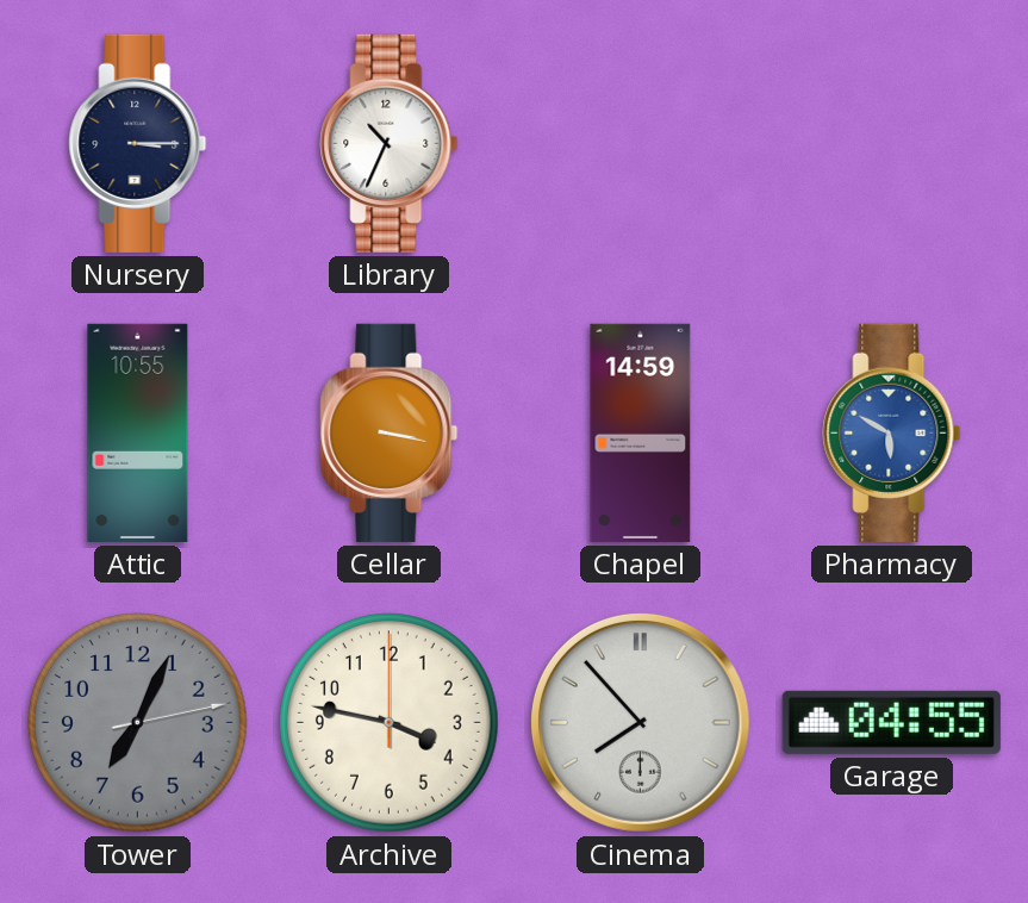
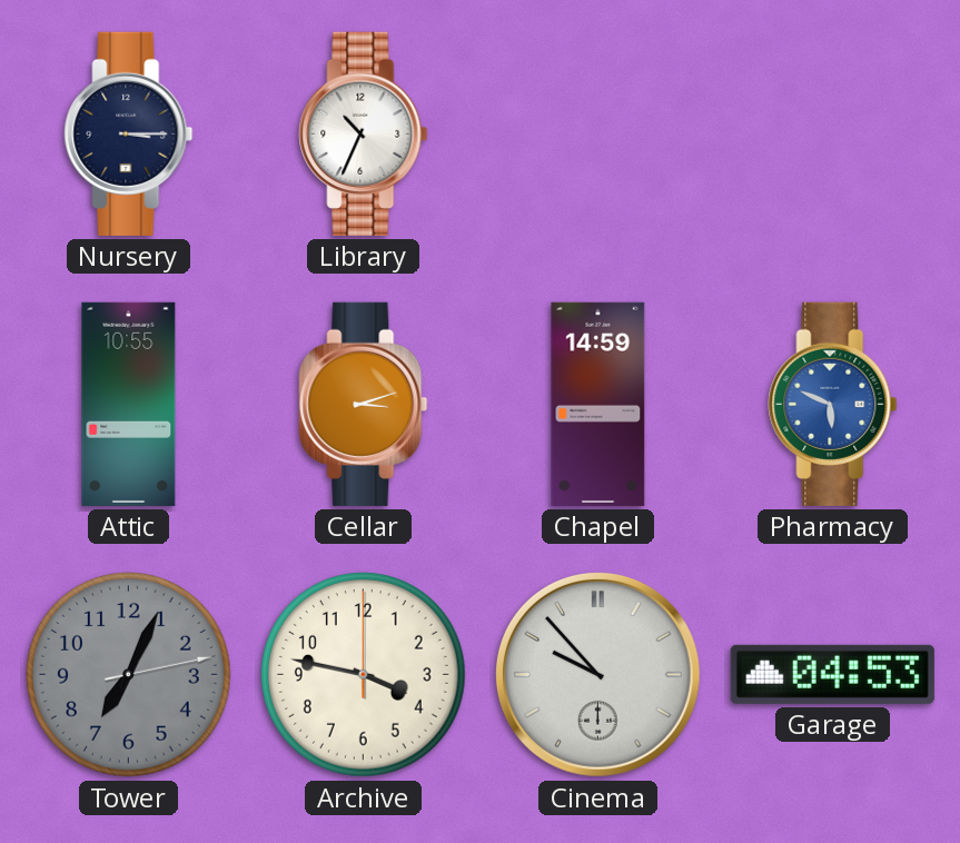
Cellar: 3:17 -> 3:12
Pharmacy: 5:50 -> 5:49
Cinema: 7:53 -> 9:53
Garage: 04:55 -> 04:53
